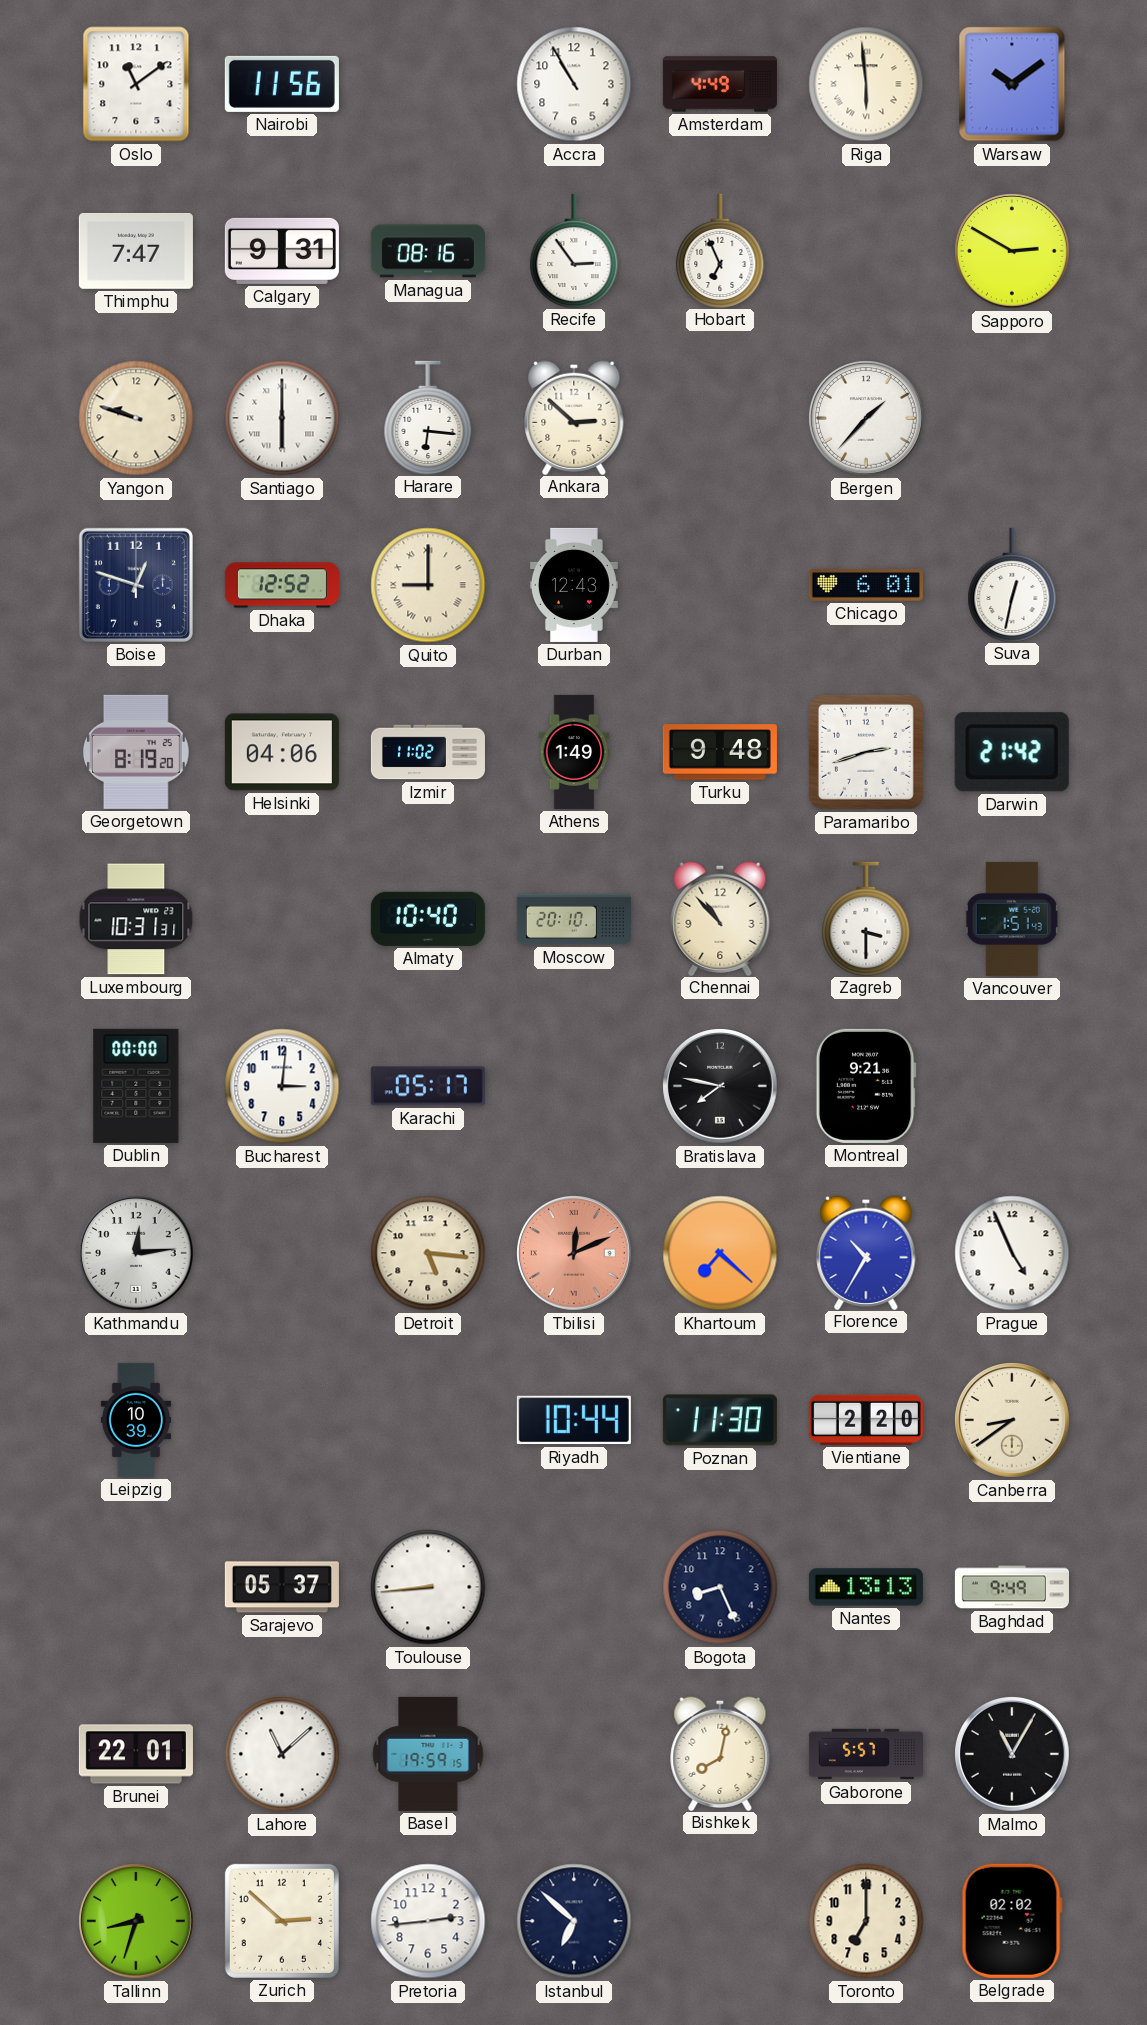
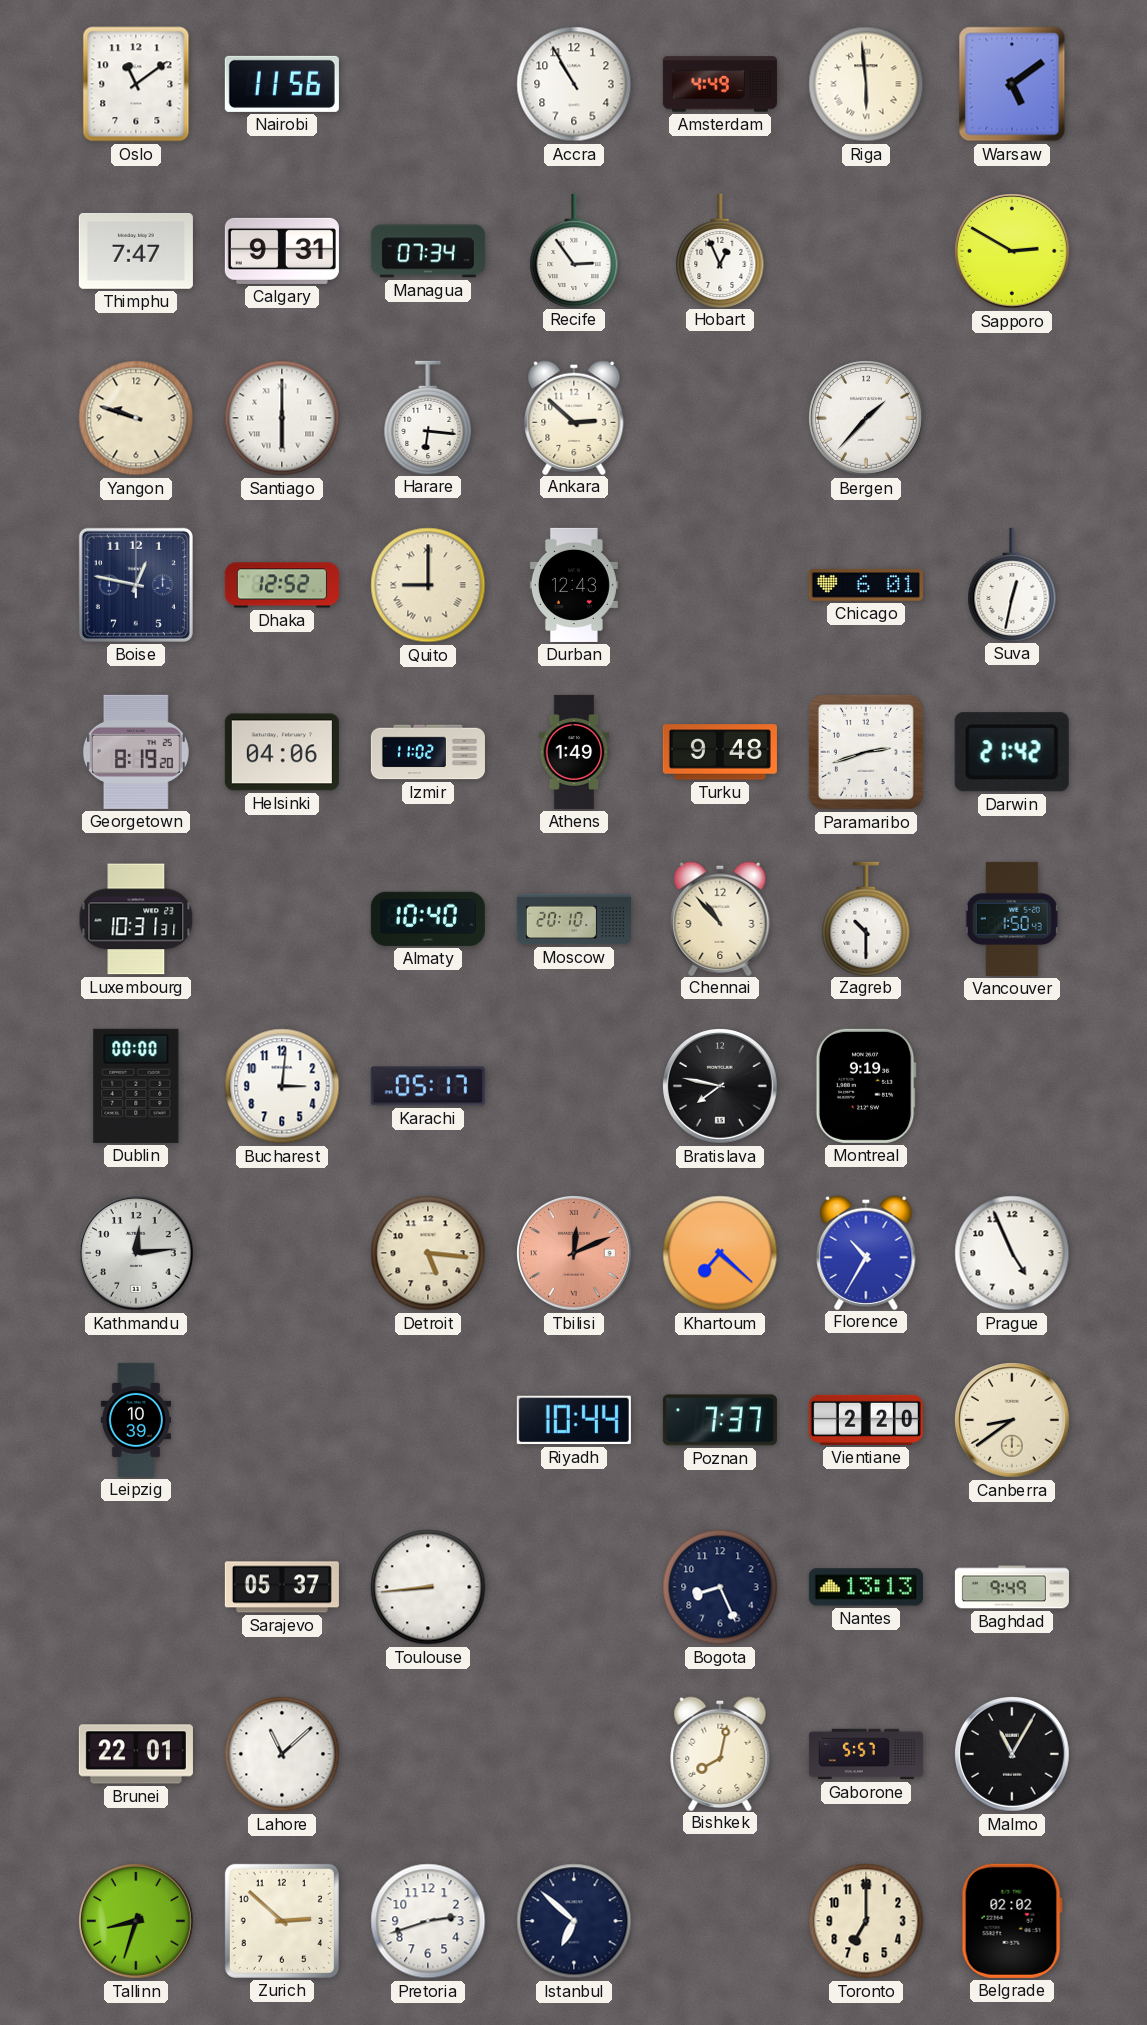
Warsaw: 10:09 -> 5:09
Managua: 08:16 -> 07:34
Hobart: 6:56 -> 12:56
Boise: 12:48 -> 12:47
Zagreb: 3:30 -> 10:30
Vancouver: 1:51 -> 1:50
Montreal: 9:21 -> 9:19
Poznan: 11:30 -> 7:37
Basel: 19:59 -> none
Pretoria: 2:44 -> 2:42
